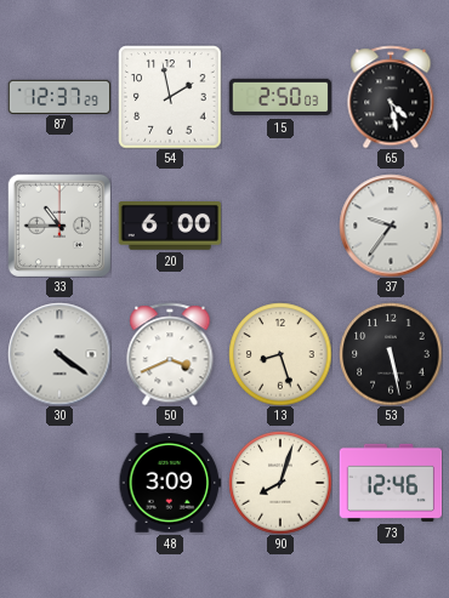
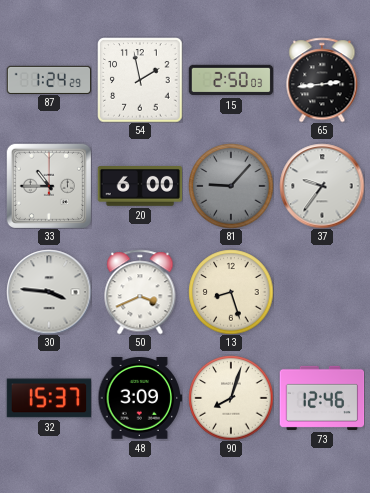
87: 12:37 -> 1:24
65: 4:28 -> 2:44
81: none -> 9:07
30: 4:21 -> 3:46
53: 5:28 -> none
32: none -> 15:37
